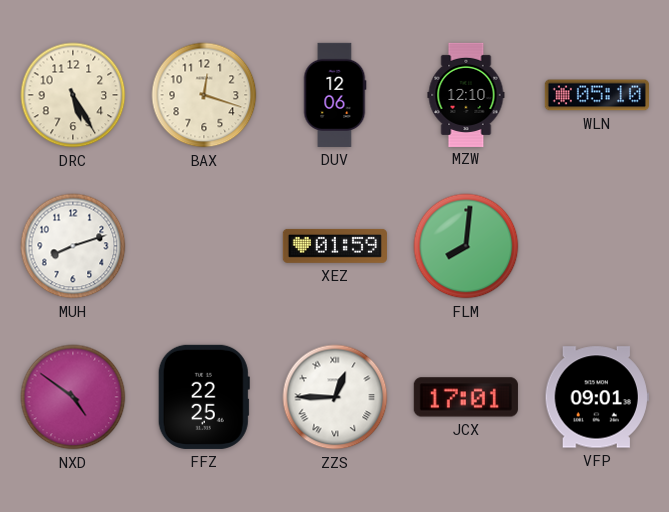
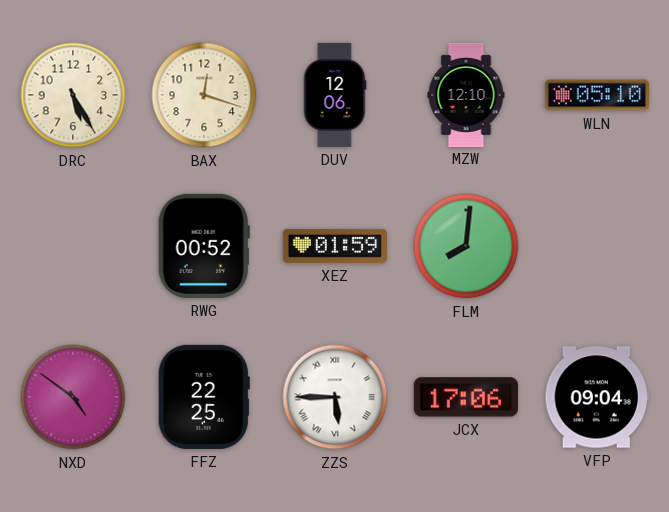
MUH: 8:12 -> none
RWG: none -> 00:52
ZZS: 12:45 -> 5:45
JCX: 17:01 -> 17:06
VFP: 09:01 -> 09:04
